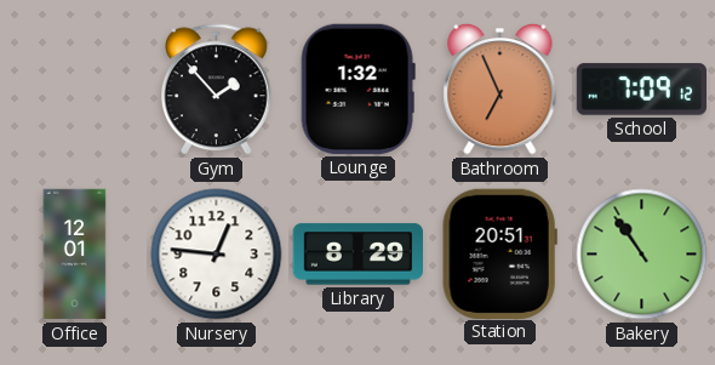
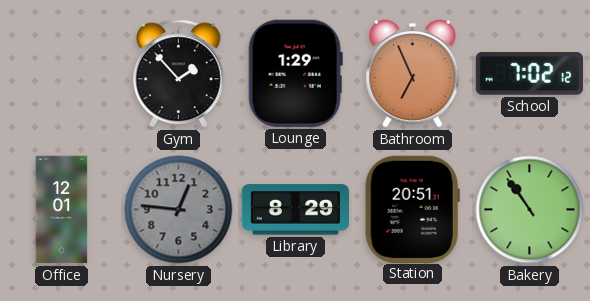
Lounge: 1:32 -> 1:29
School: 7:09 -> 7:02
Nursery dial: white -> grey
